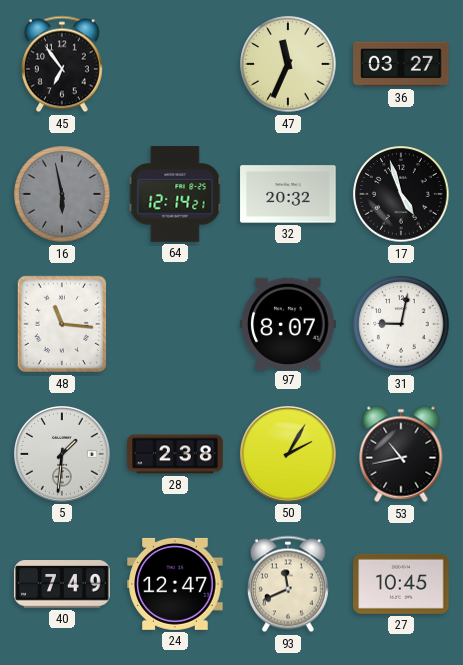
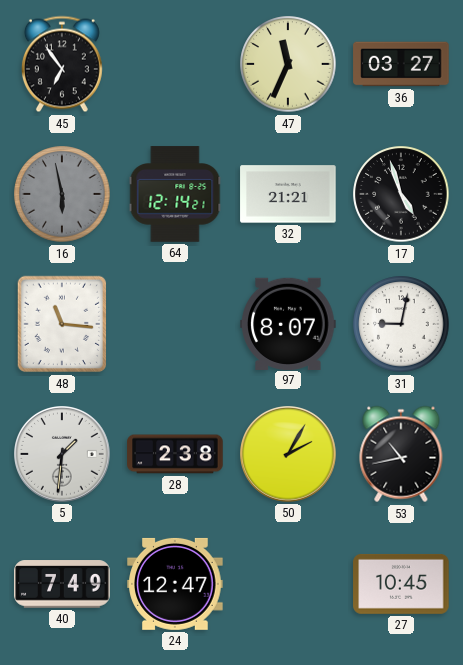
32: 20:32 -> 21:21
93: 11:41 -> none
